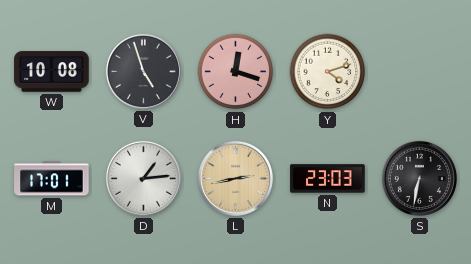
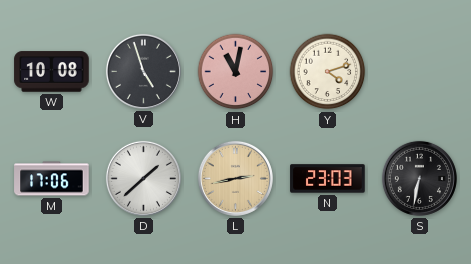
H: 12:18 -> 11:02
M: 17:01 -> 17:06
D: 1:14 -> 1:38
